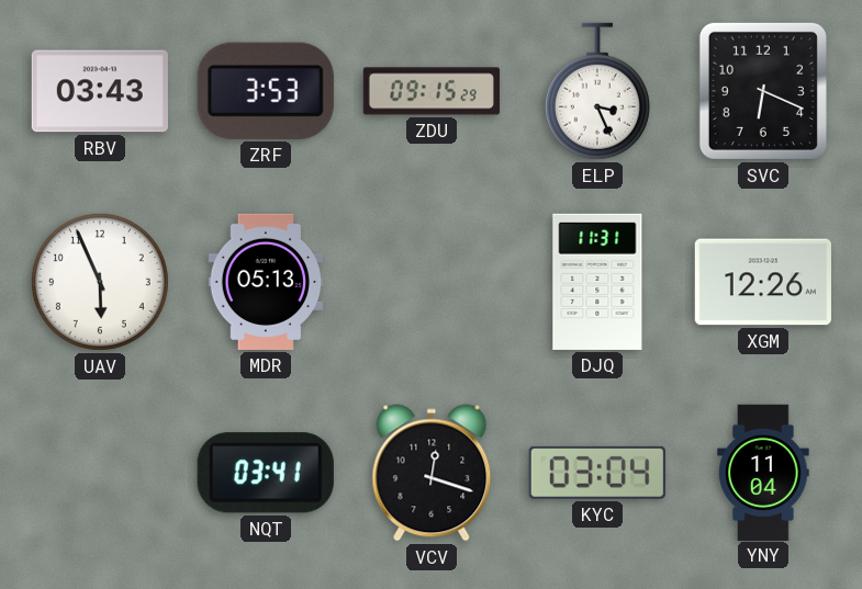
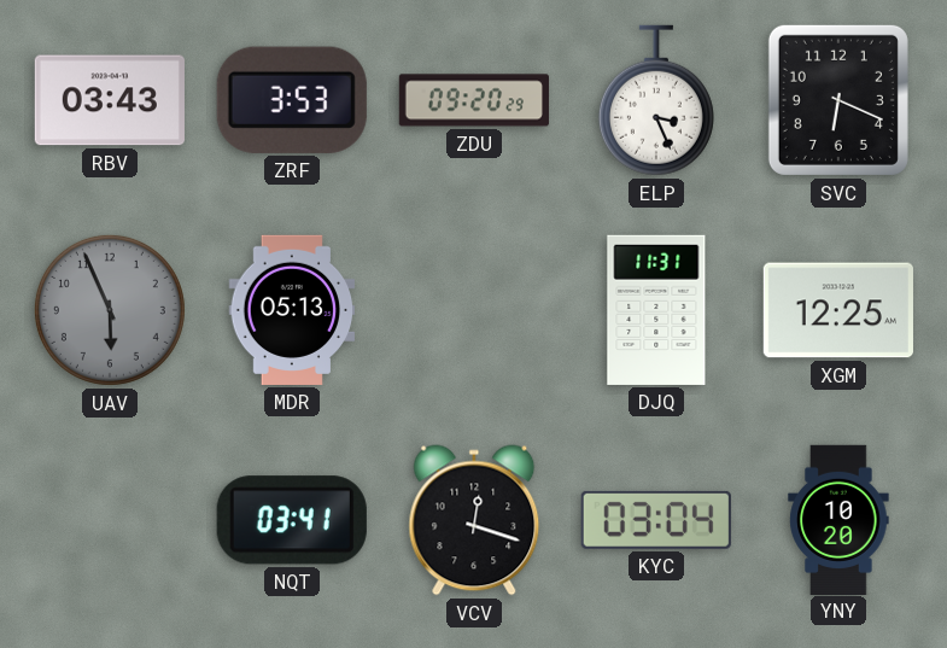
ZDU: 09:15 -> 09:20
UAV dial: white -> grey
XGM: 12:26 -> 12:25
YNY: 11:04 -> 10:20
